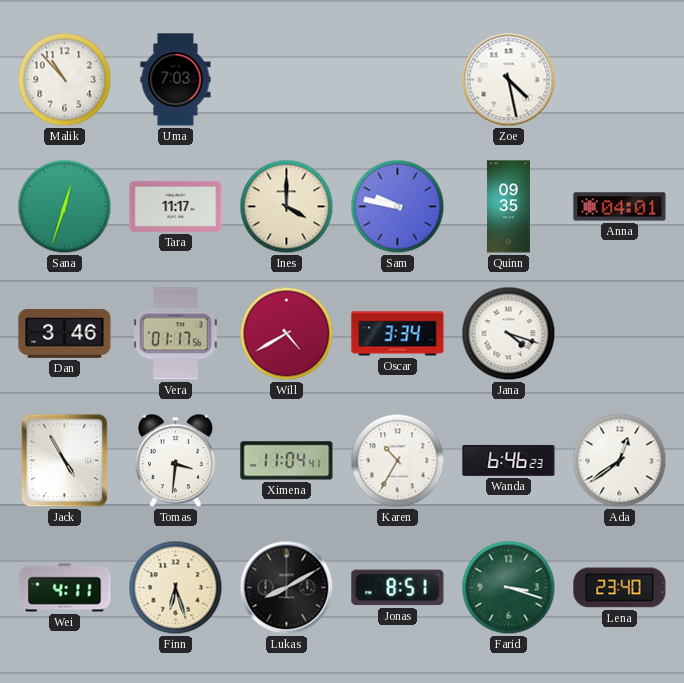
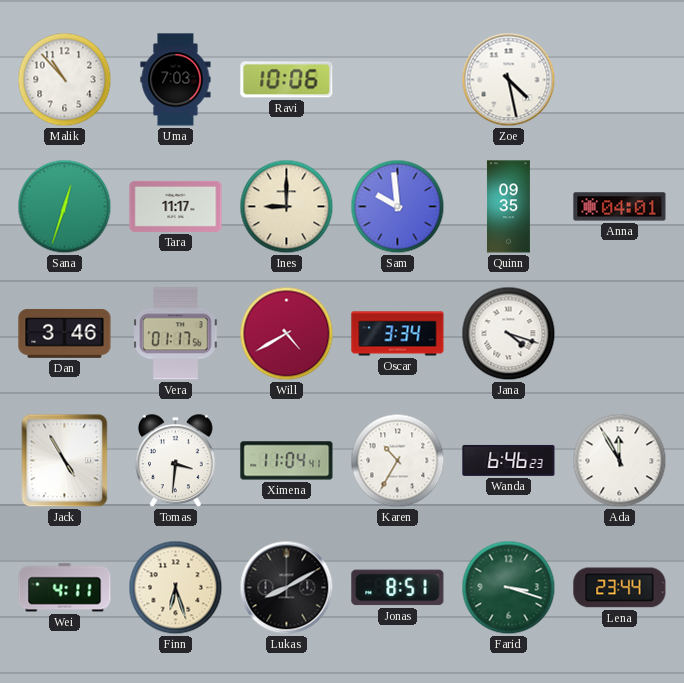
Ravi: none -> 10:06
Ines: 4:00 -> 9:00
Sam: 9:47 -> 9:59
Ada: 12:39 -> 11:55
Lena: 23:40 -> 23:44
